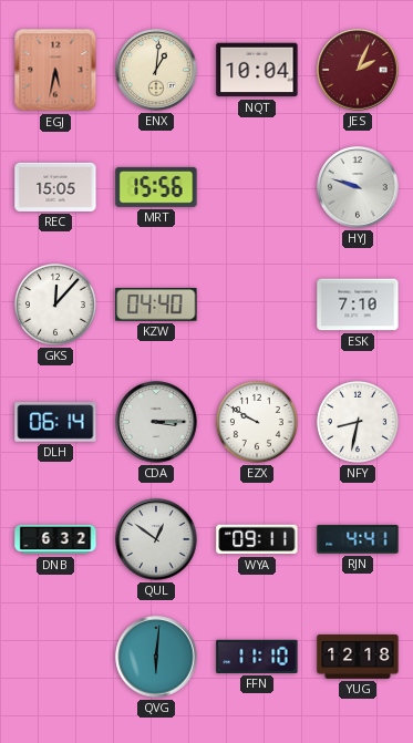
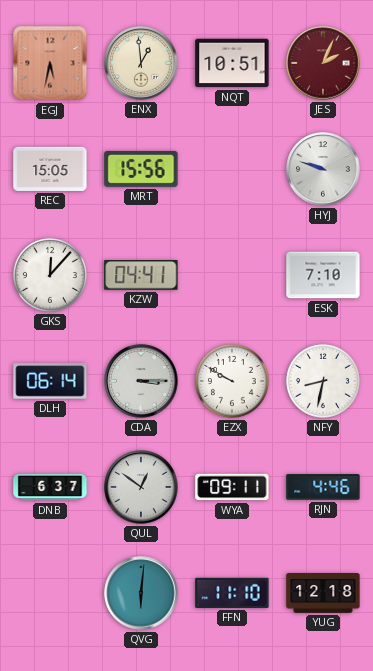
ENX: 1:01 -> 12:59
NQT: 10:04 -> 10:51
KZW: 04:40 -> 04:41
DNB: 6:32 -> 6:37
RJN: 4:41 -> 4:46
